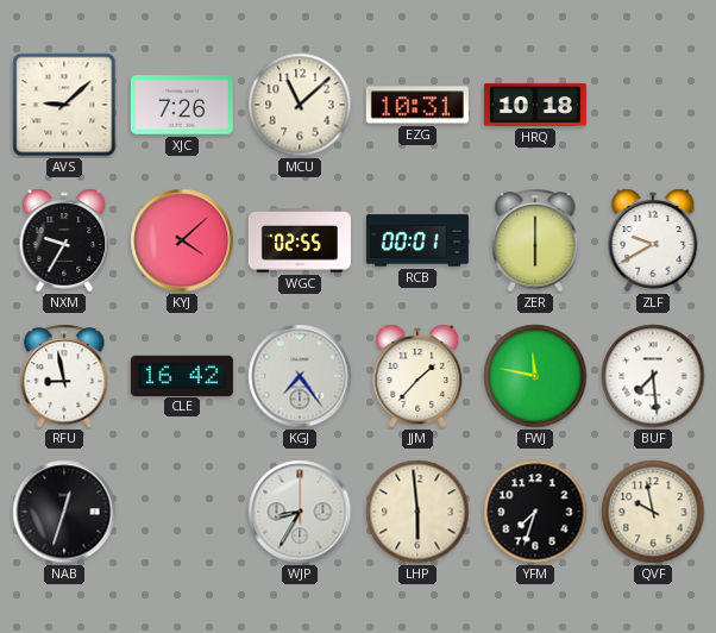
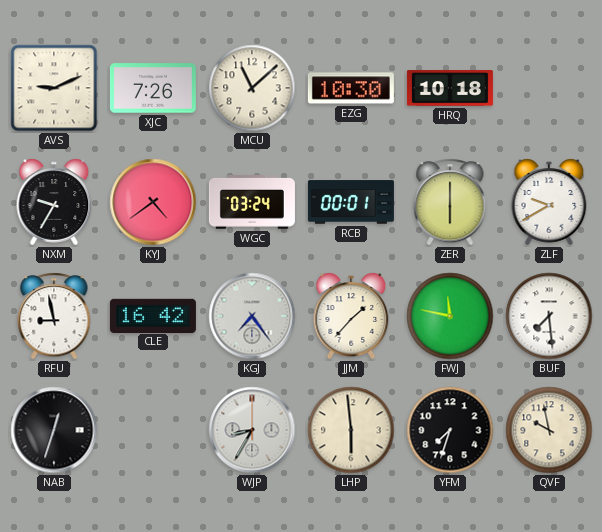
AVS: 9:08 -> 9:11
EZG: 10:31 -> 10:30
KYJ: 4:08 -> 4:39
WGC: 02:55 -> 03:24
